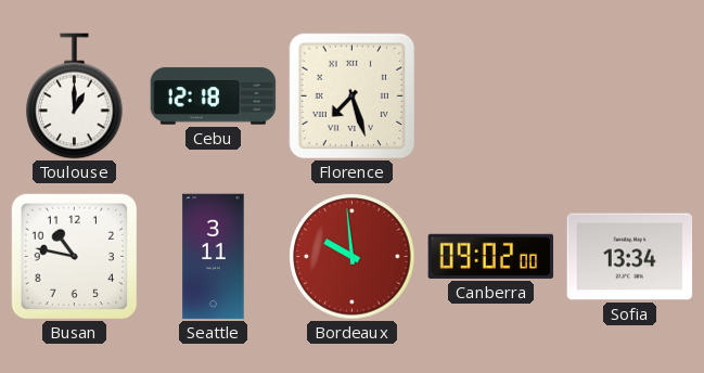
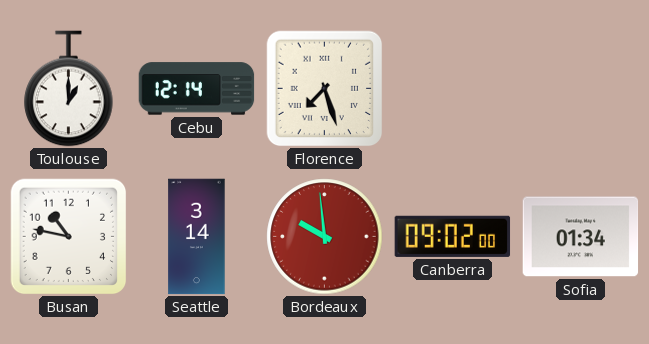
Cebu: 12:18 -> 12:14
Seattle: 3:11 -> 3:14
Sofia: 13:34 -> 01:34
